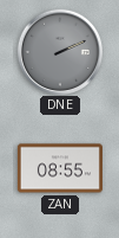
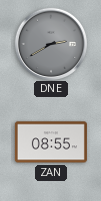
DNE: 2:11 -> 2:40
